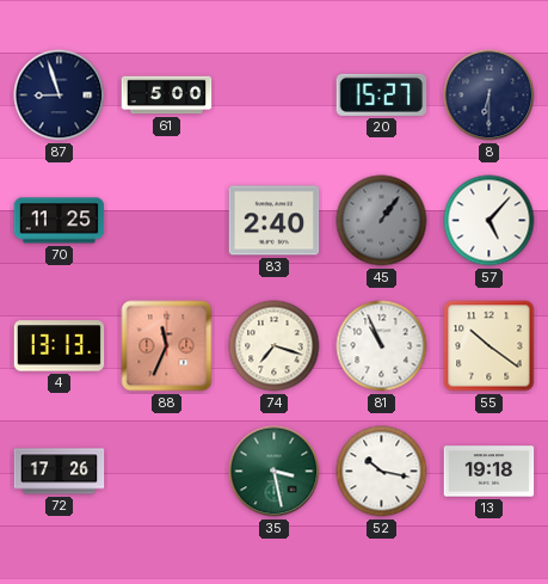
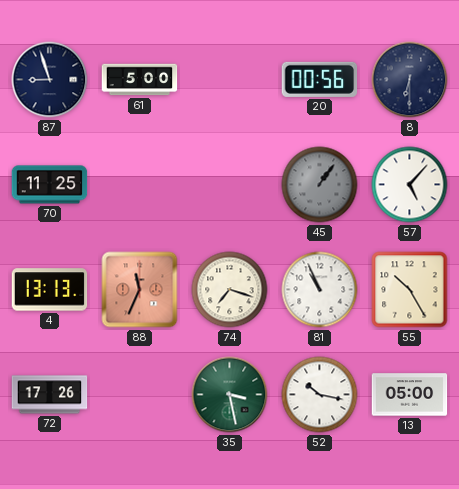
20: 15:27 -> 00:56
83: 2:40 -> none
55: 10:21 -> 10:25
13: 19:18 -> 05:00
